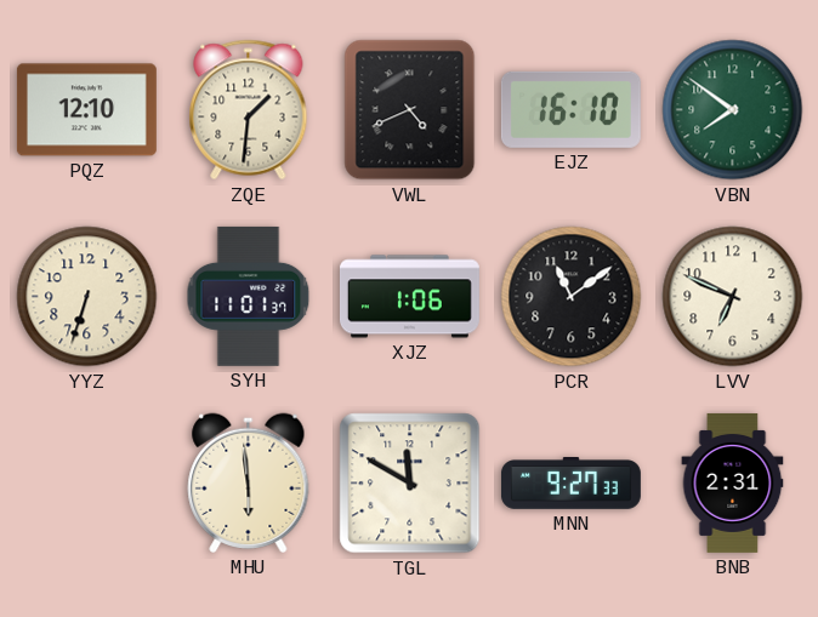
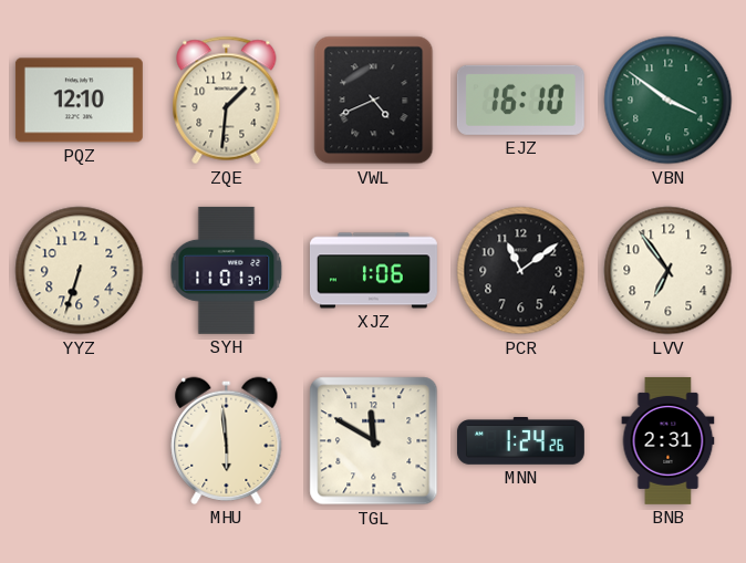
VBN: 7:51 -> 3:51
LVV: 6:49 -> 6:54
MNN: 9:27 -> 1:24
